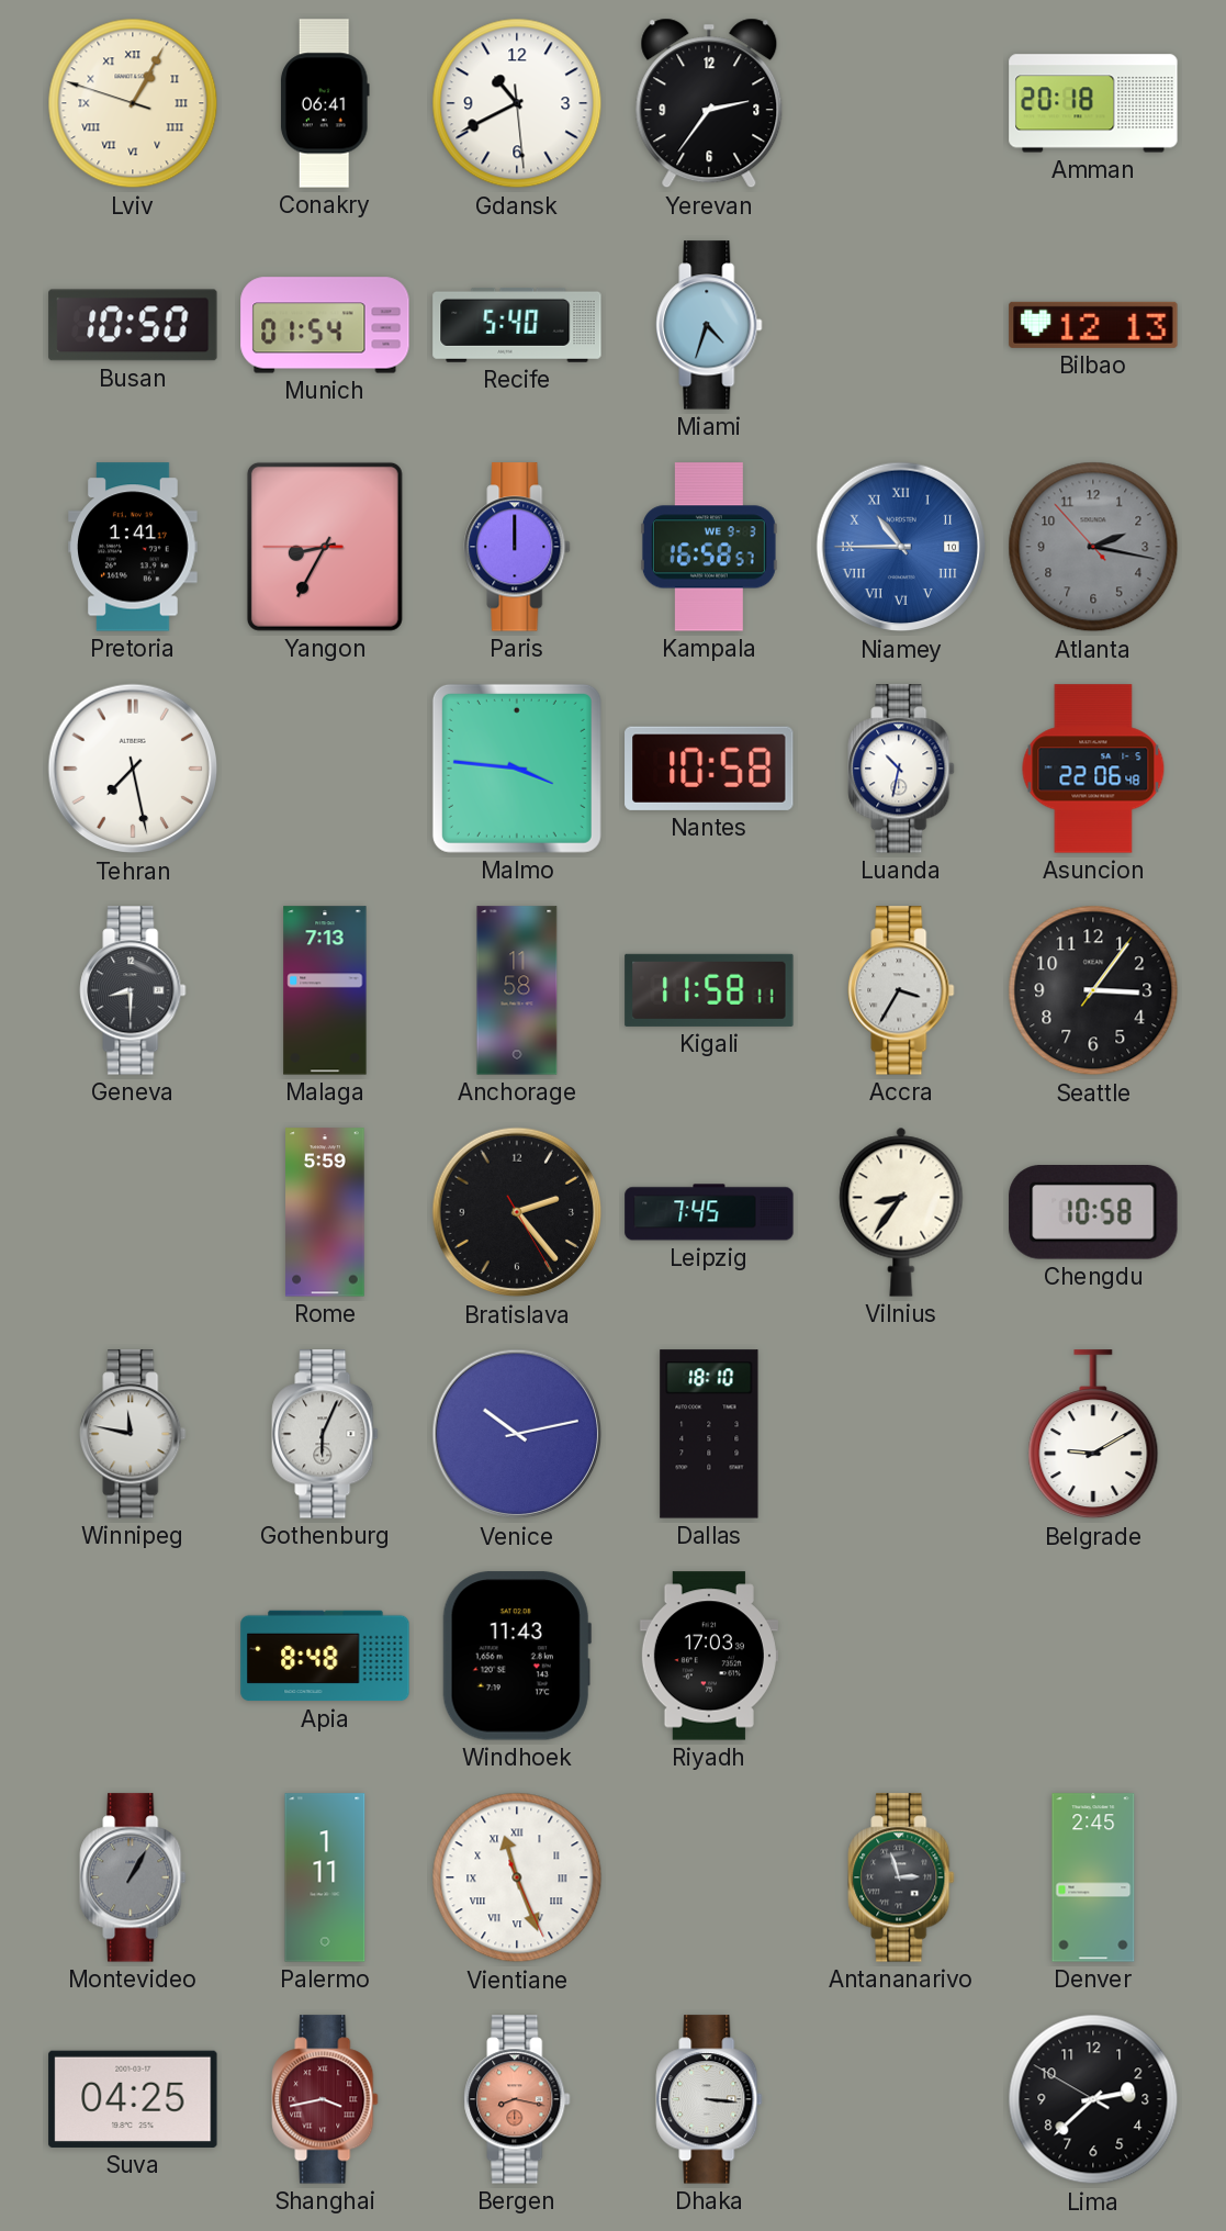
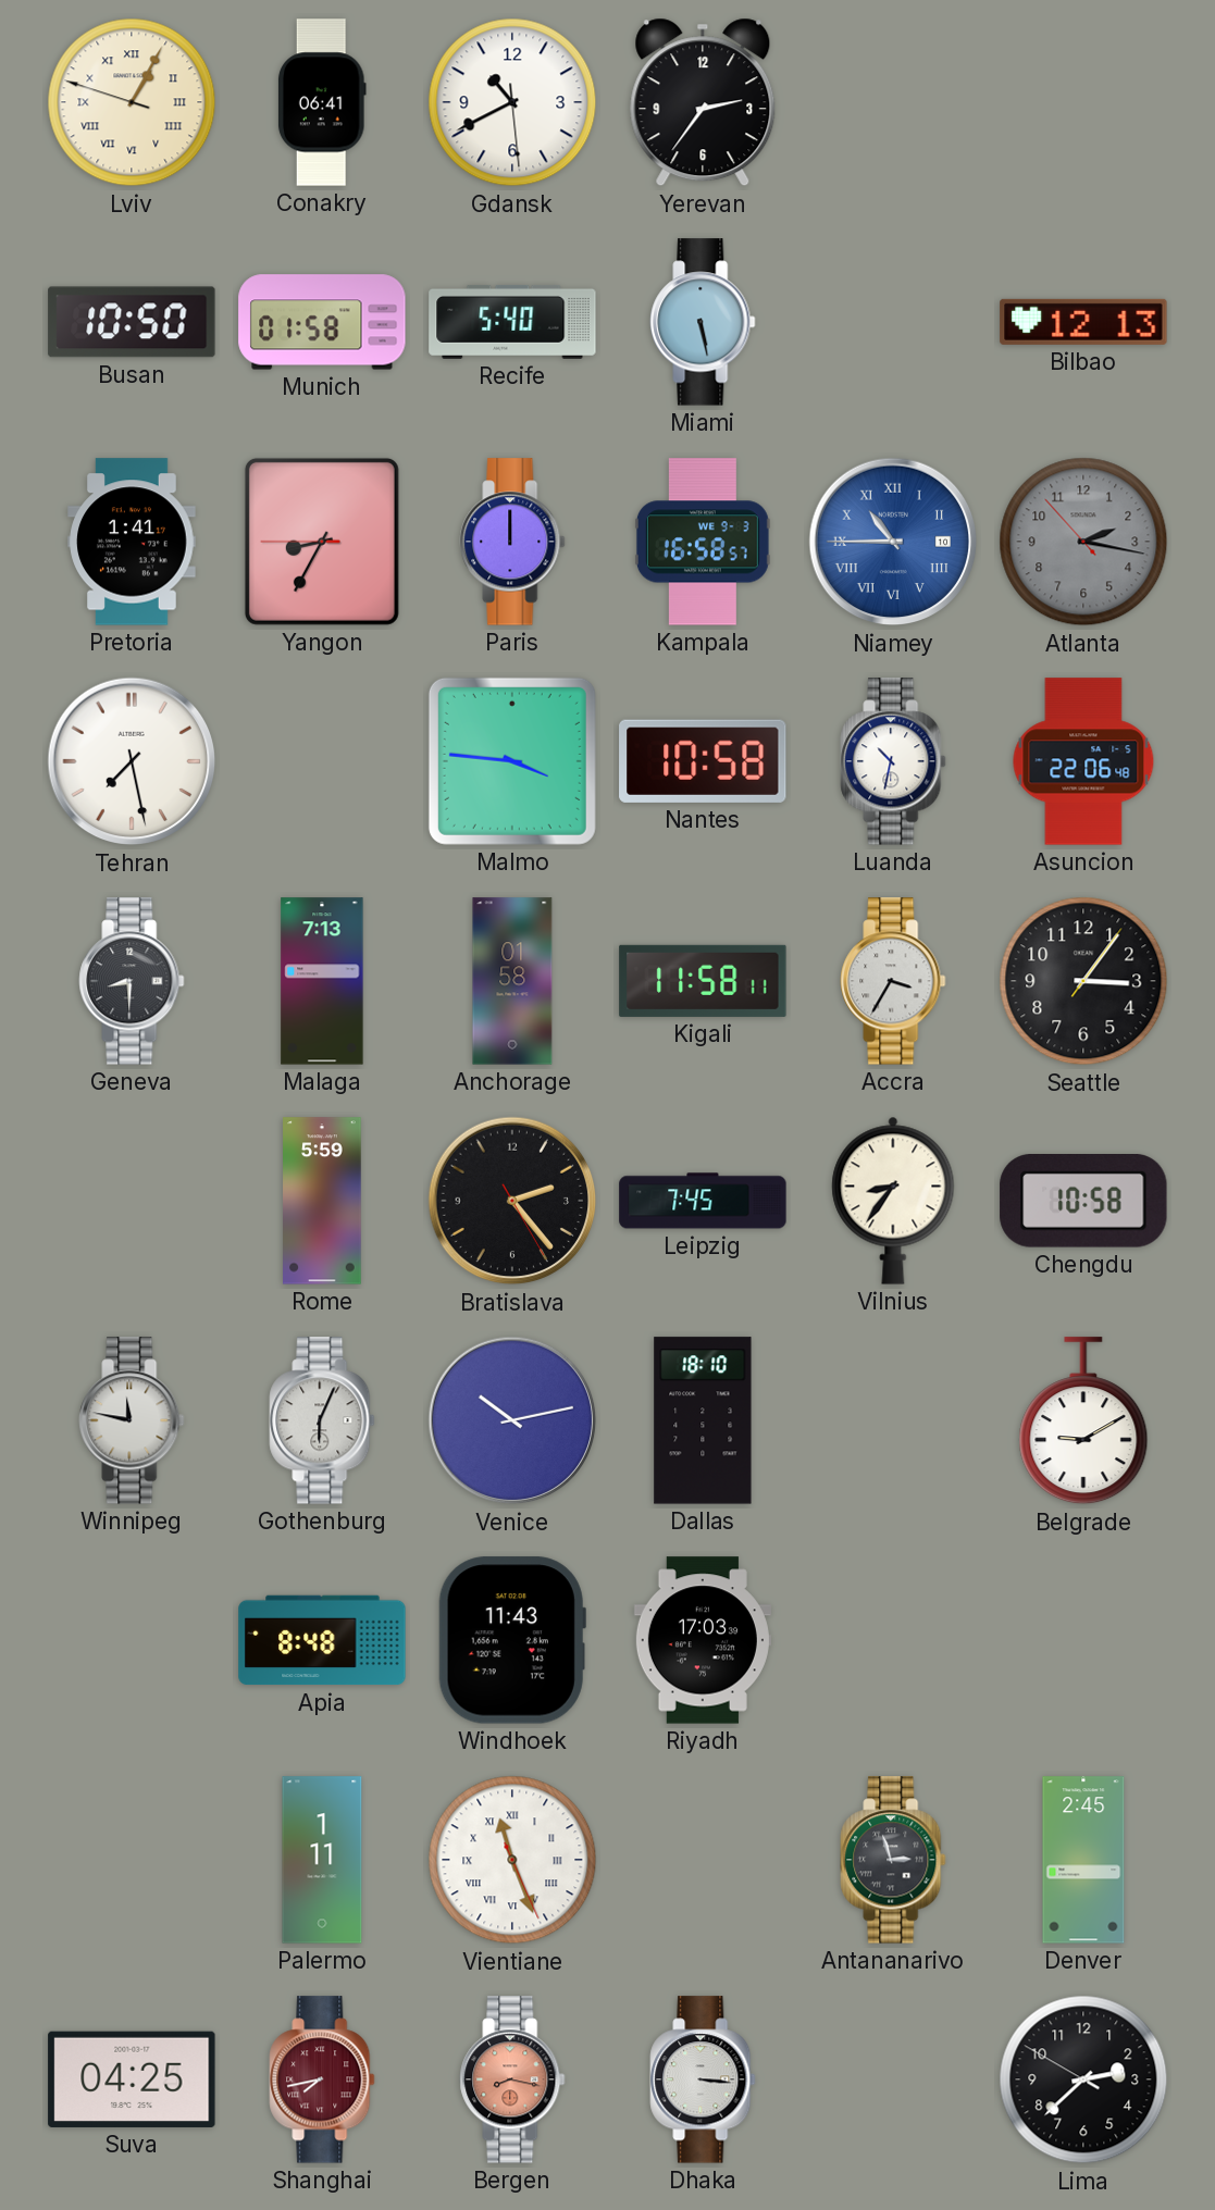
Amman: 20:18 -> none
Munich: 01:54 -> 01:58
Miami: 4:33 -> 5:28
Anchorage: 11:58 -> 01:58
Montevideo: 1:05 -> none
Shanghai: 3:43 -> 7:43
